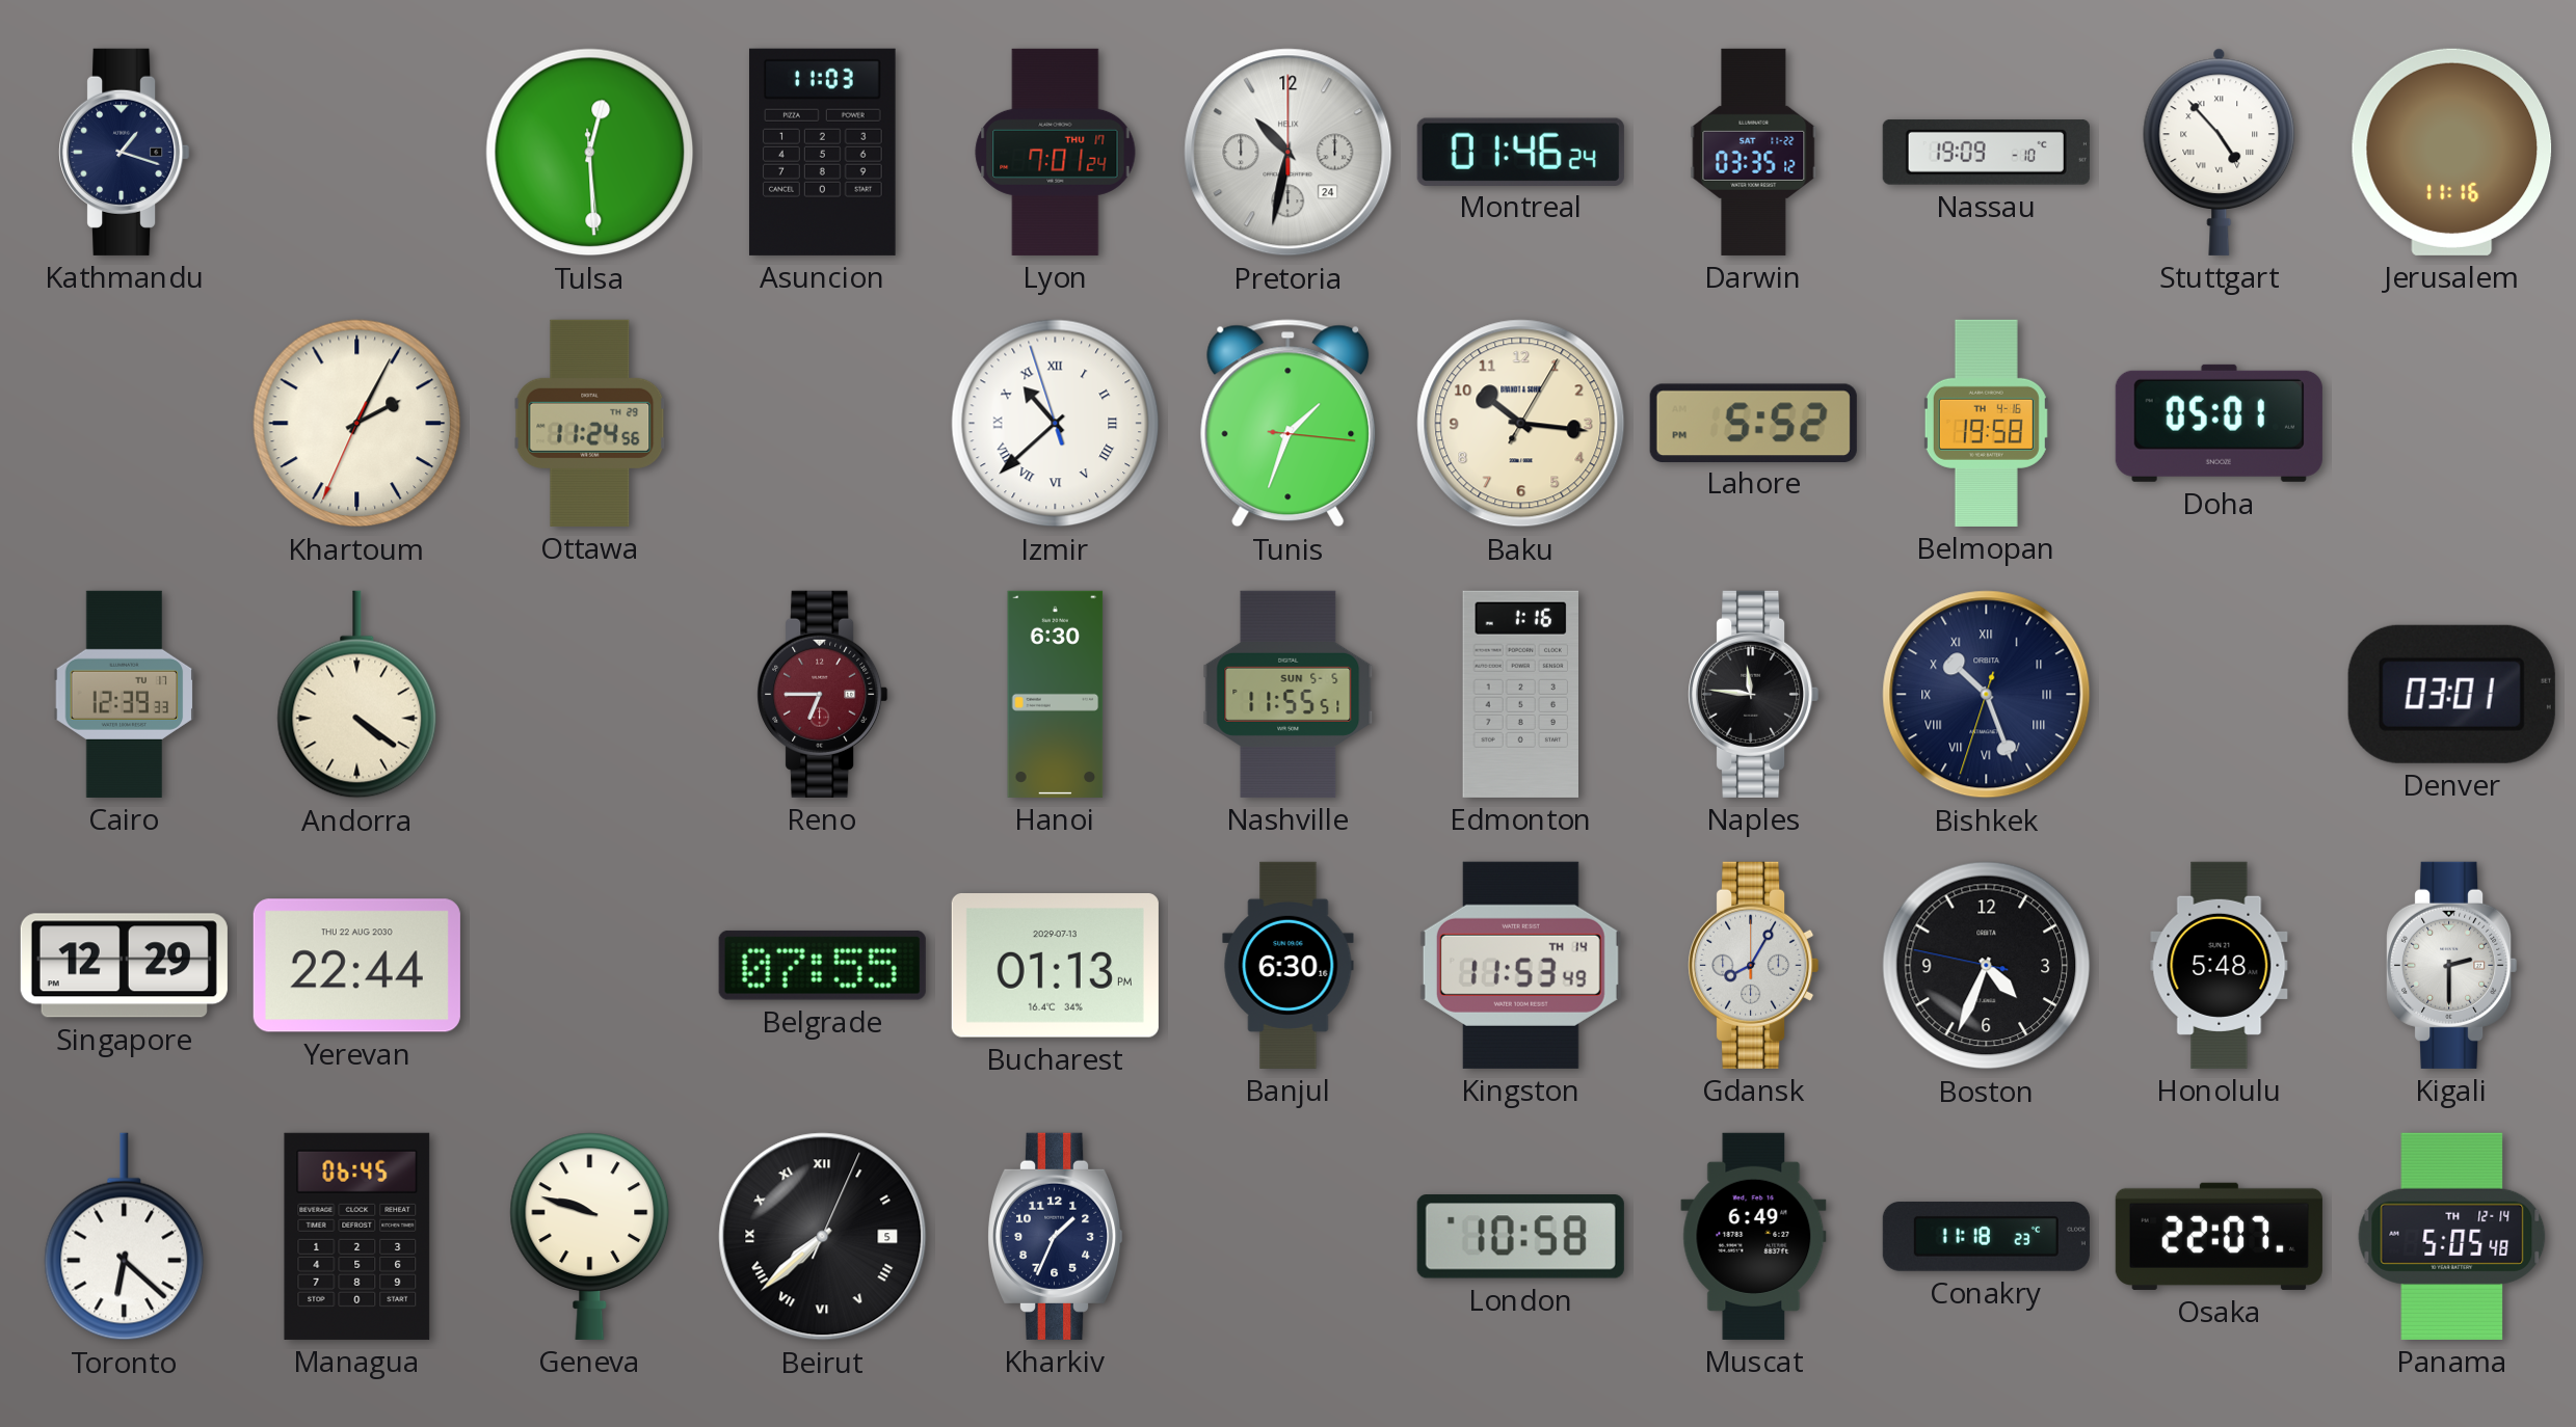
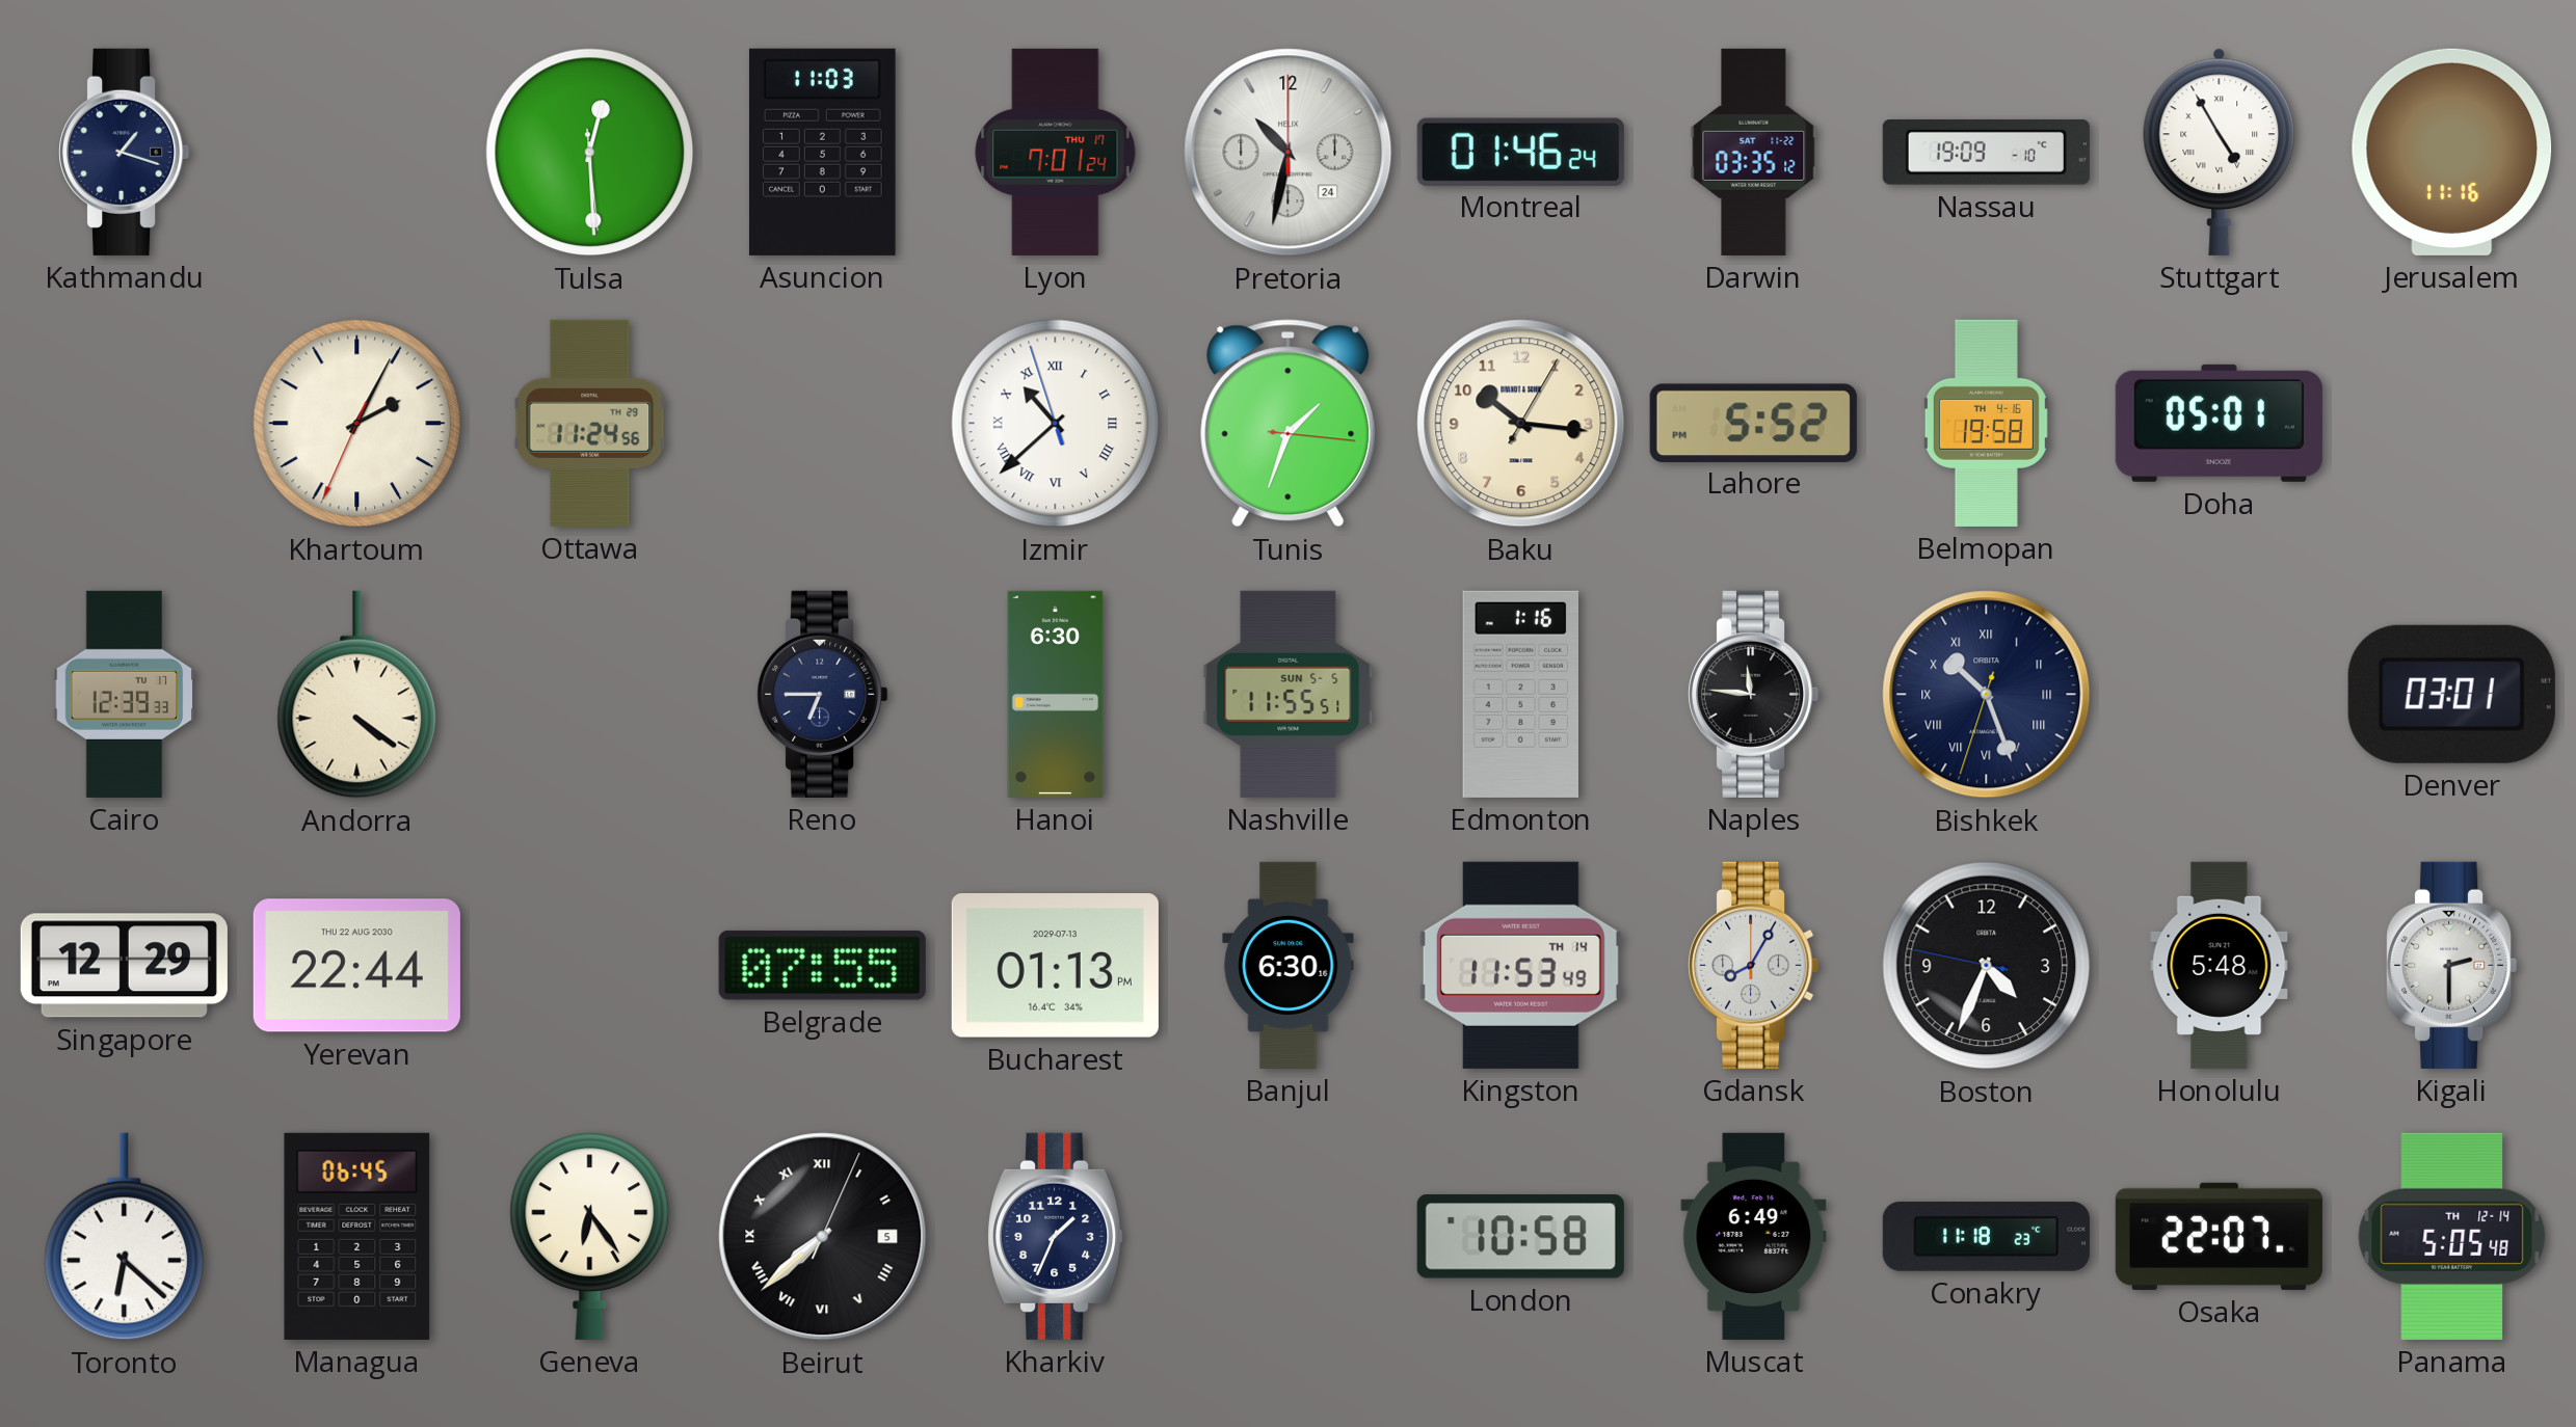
Stuttgart: 4:53 -> 4:55
Reno dial: burgundy -> navy
Geneva: 9:48 -> 6:24
